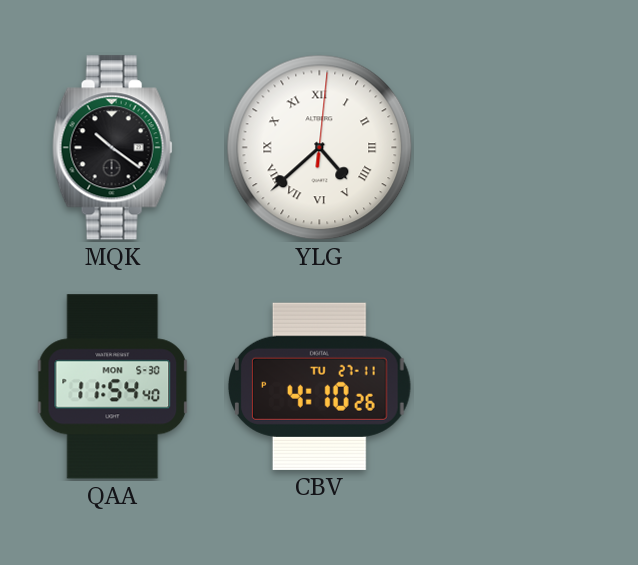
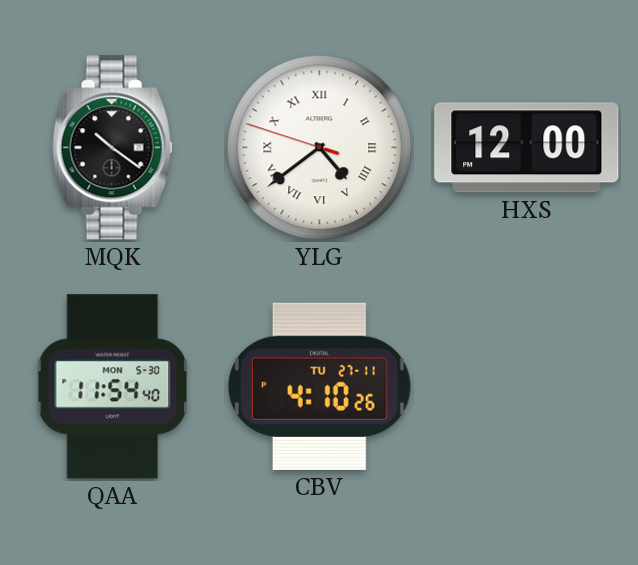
YLG: 4:38:01 -> 4:38:48
HXS: none -> 12:00
